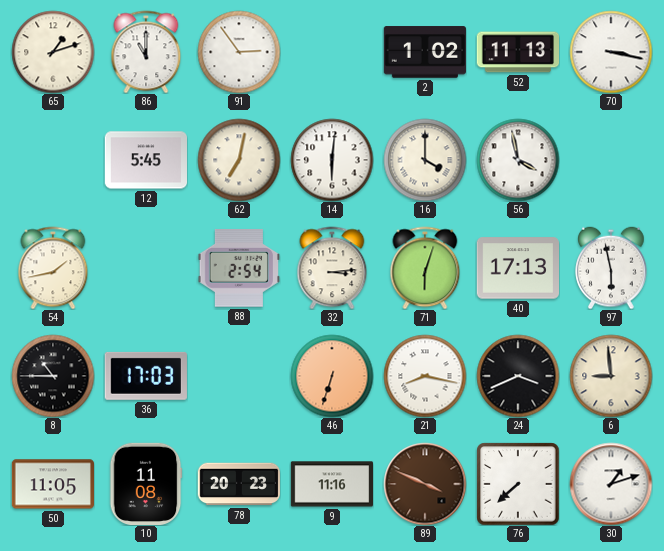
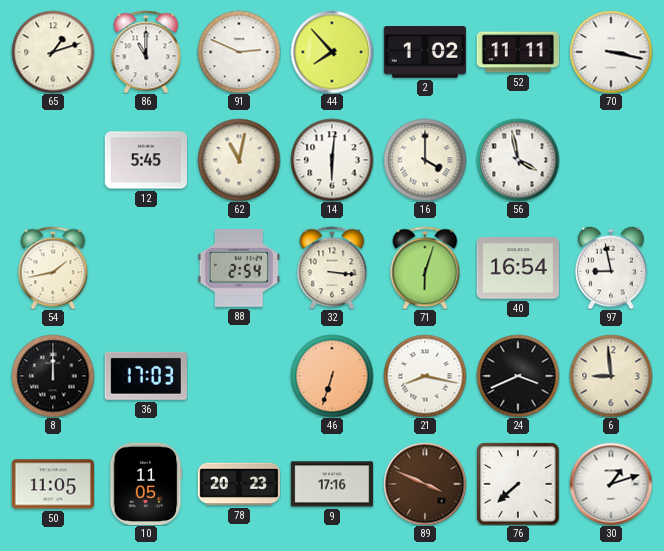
91: 2:54 -> 2:49
44: none -> 7:53
52: 11:13 -> 11:11
62: 7:02 -> 11:02
32: 3:14 -> 3:16
40: 17:13 -> 16:54
97: 5:58 -> 8:58
8: 10:45 -> 12:00
10: 11:08 -> 11:05
9: 11:16 -> 17:16
